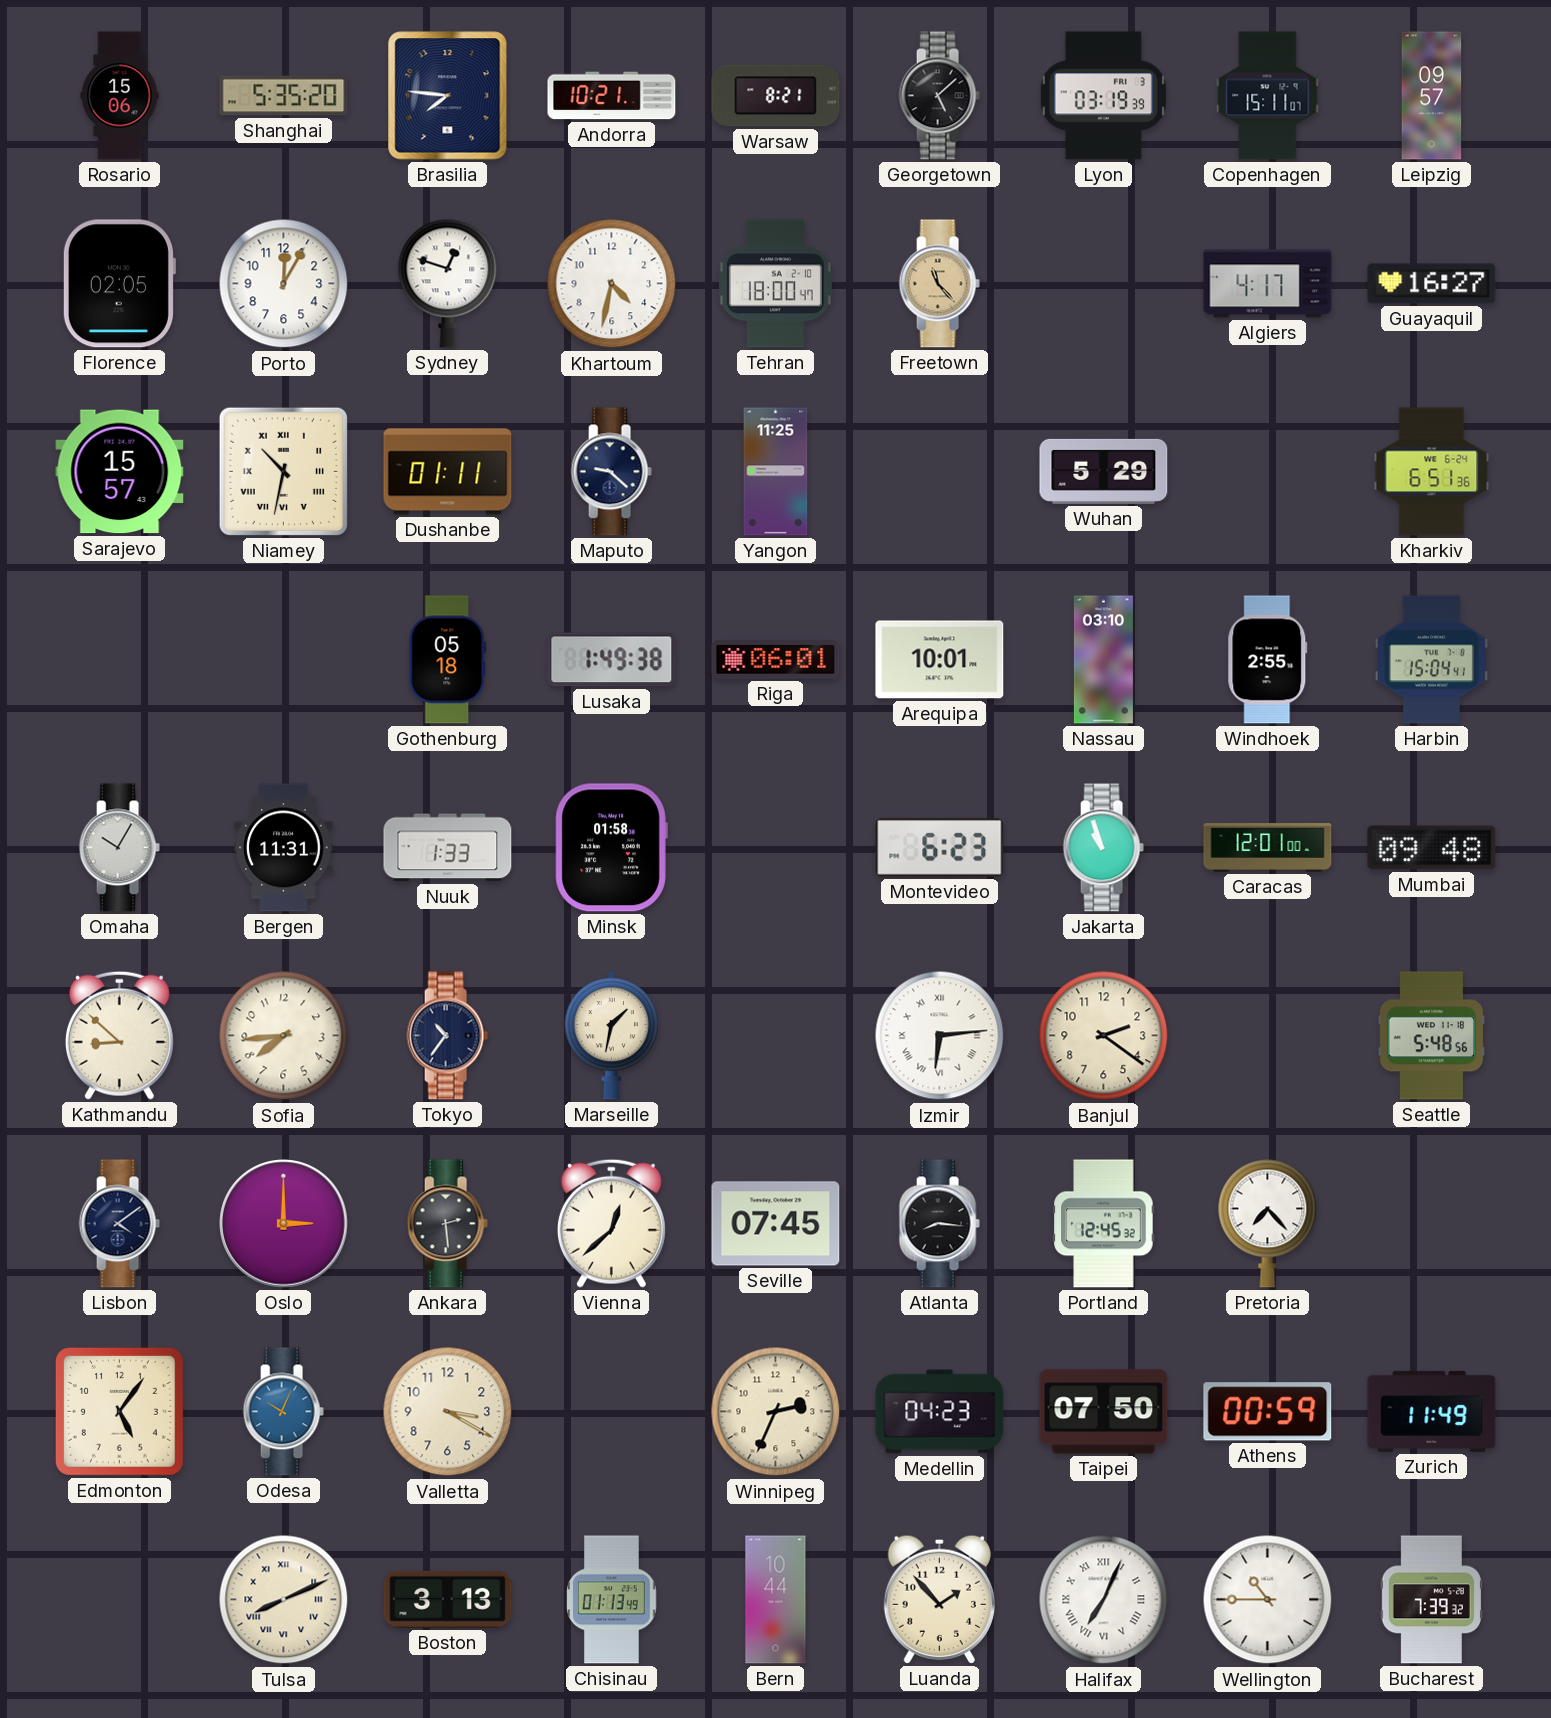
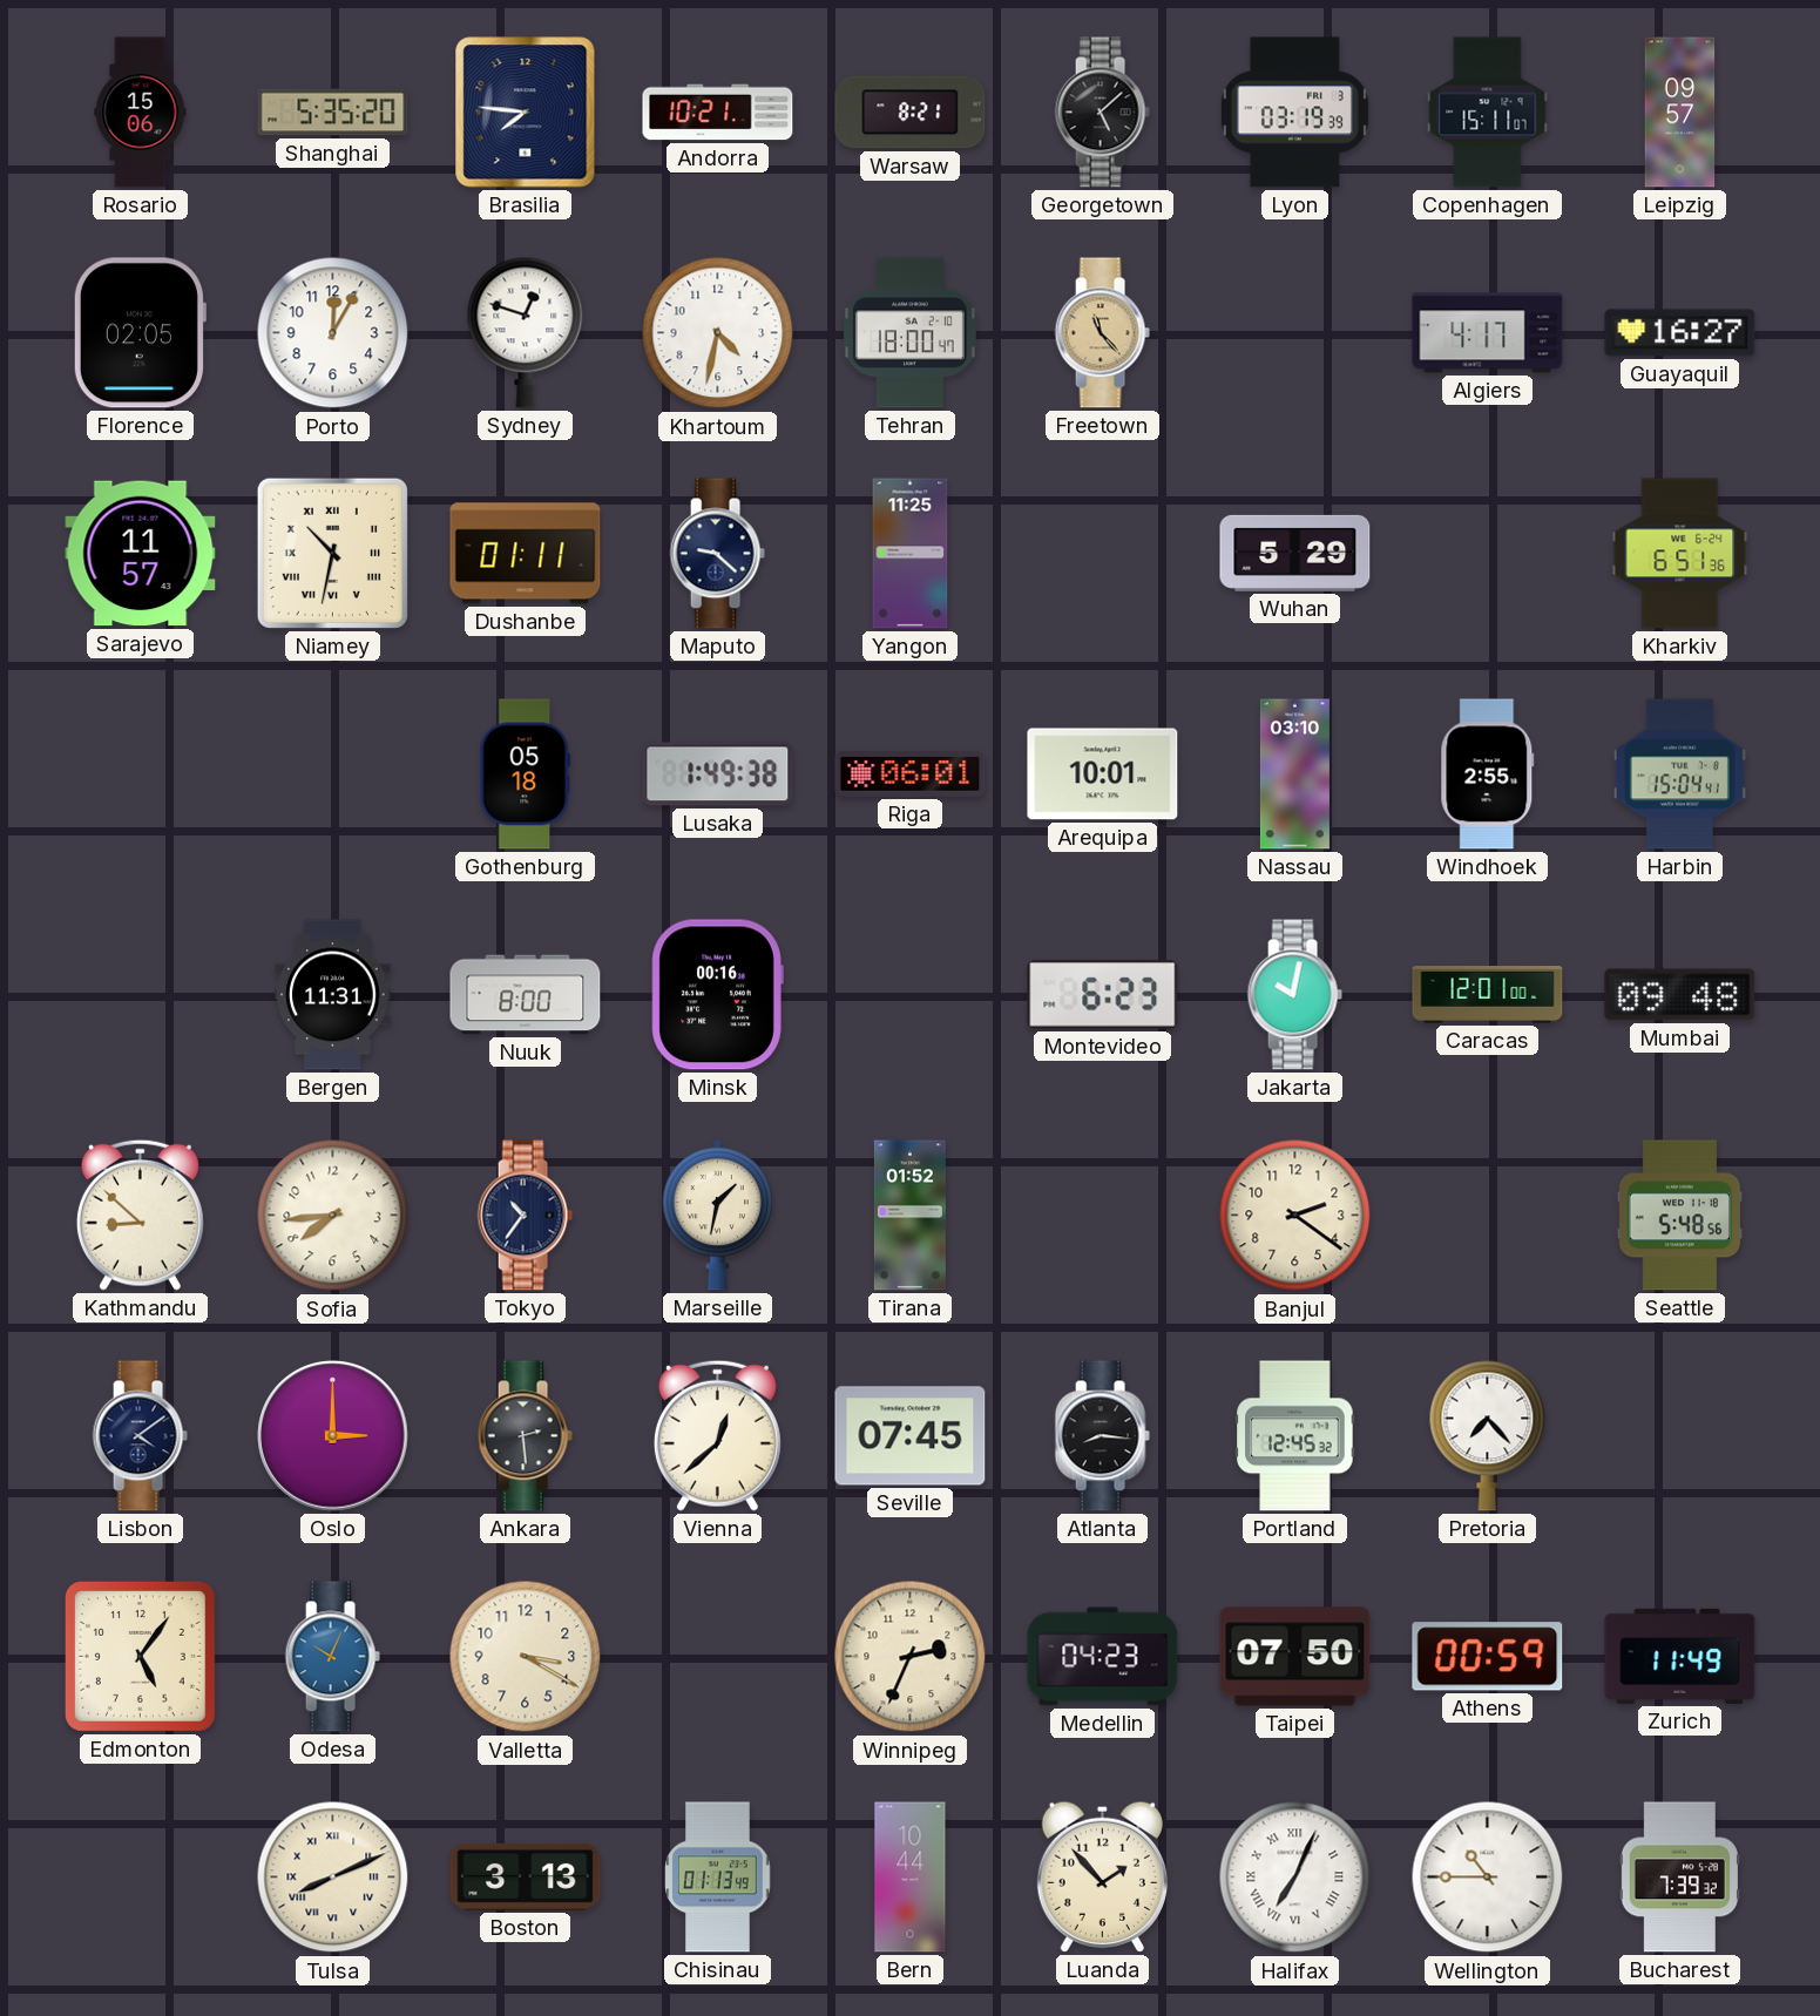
Sarajevo: 15:57 -> 11:57
Omaha: 10:05 -> none
Nuuk: 1:33 -> 8:00
Minsk: 01:58 -> 00:16
Jakarta: 10:57 -> 10:02
Tirana: none -> 01:52
Izmir: 6:14 -> none
